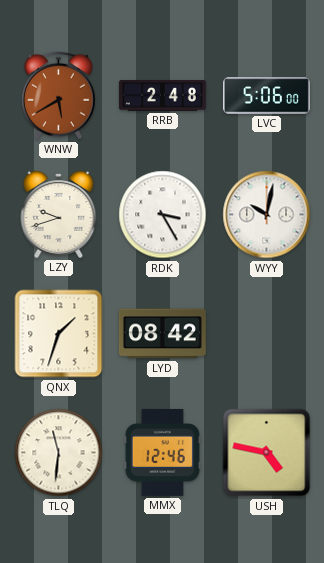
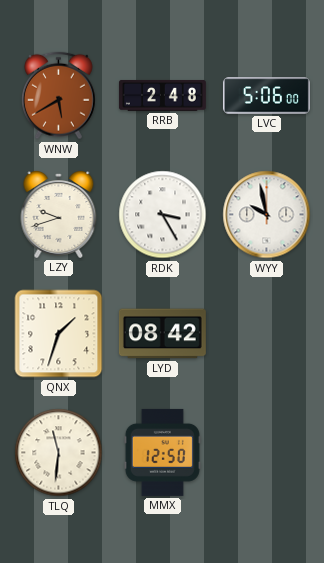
WYY: 10:02 -> 9:58
MMX: 12:46 -> 12:50
USH: 4:47 -> none
